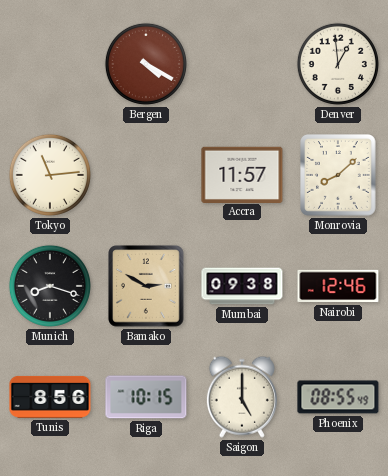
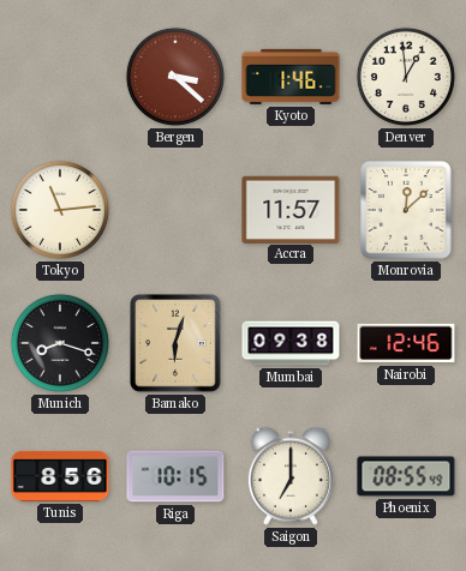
Bergen: 4:20 -> 3:22
Kyoto: none -> 1:46
Monrovia: 8:08 -> 12:08
Bamako: 2:50 -> 6:03
Saigon: 5:00 -> 7:00
